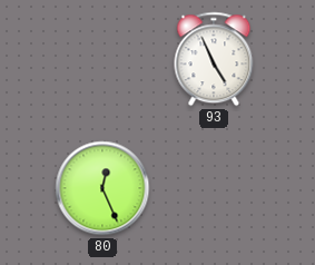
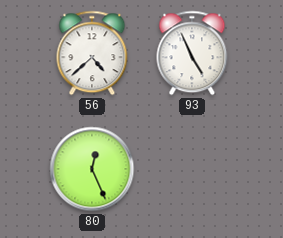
56: none -> 4:38
